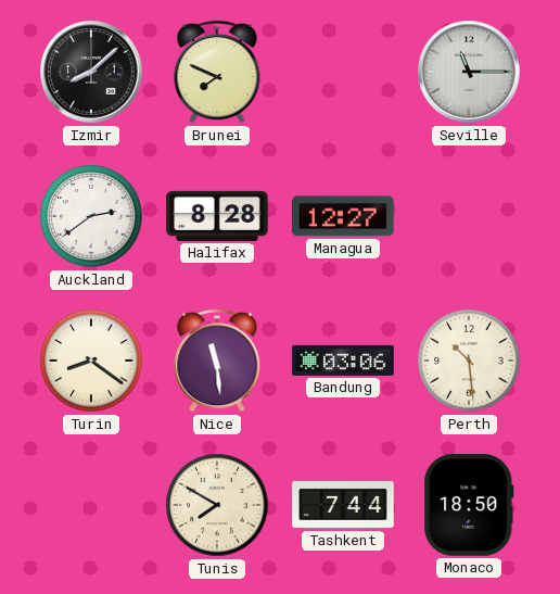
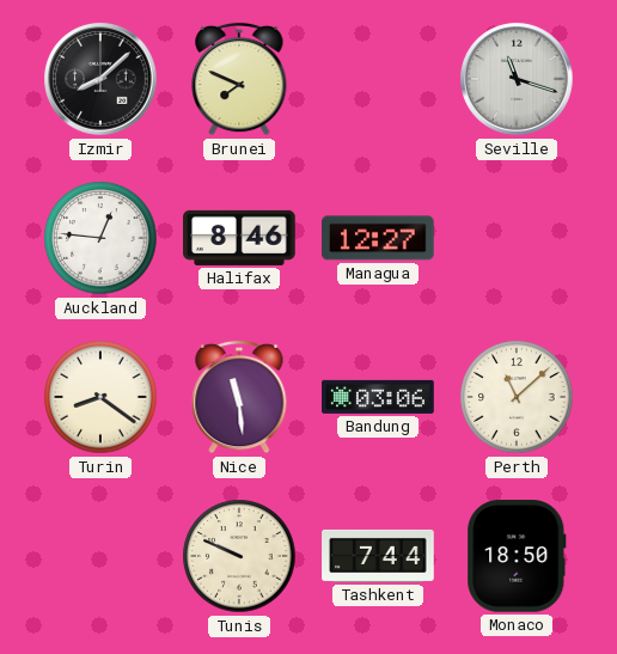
Seville: 11:15 -> 11:18
Auckland: 2:39 -> 12:46
Halifax: 8:28 -> 8:46
Perth: 10:29 -> 11:08
Tunis: 7:50 -> 9:49
